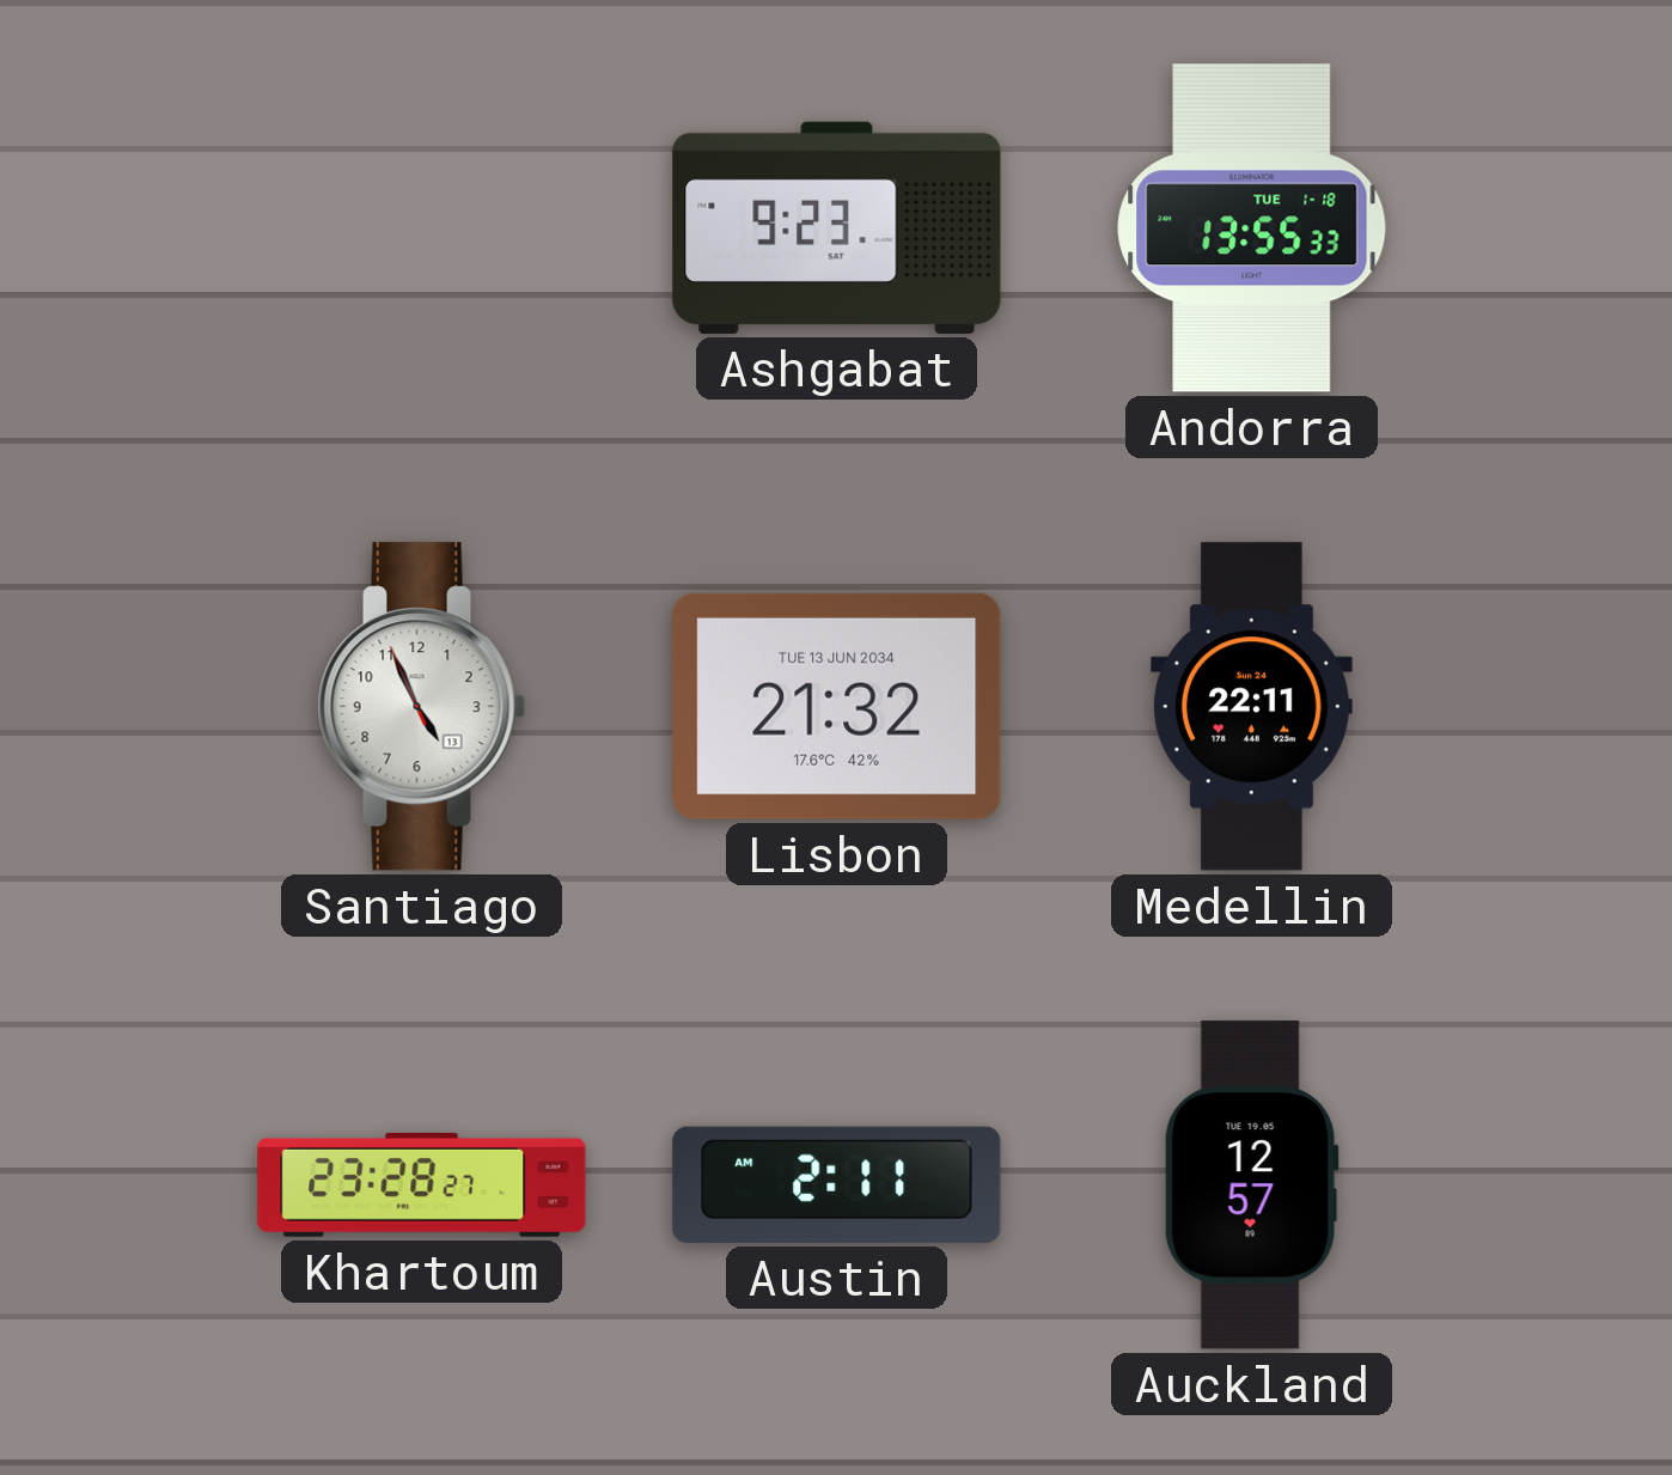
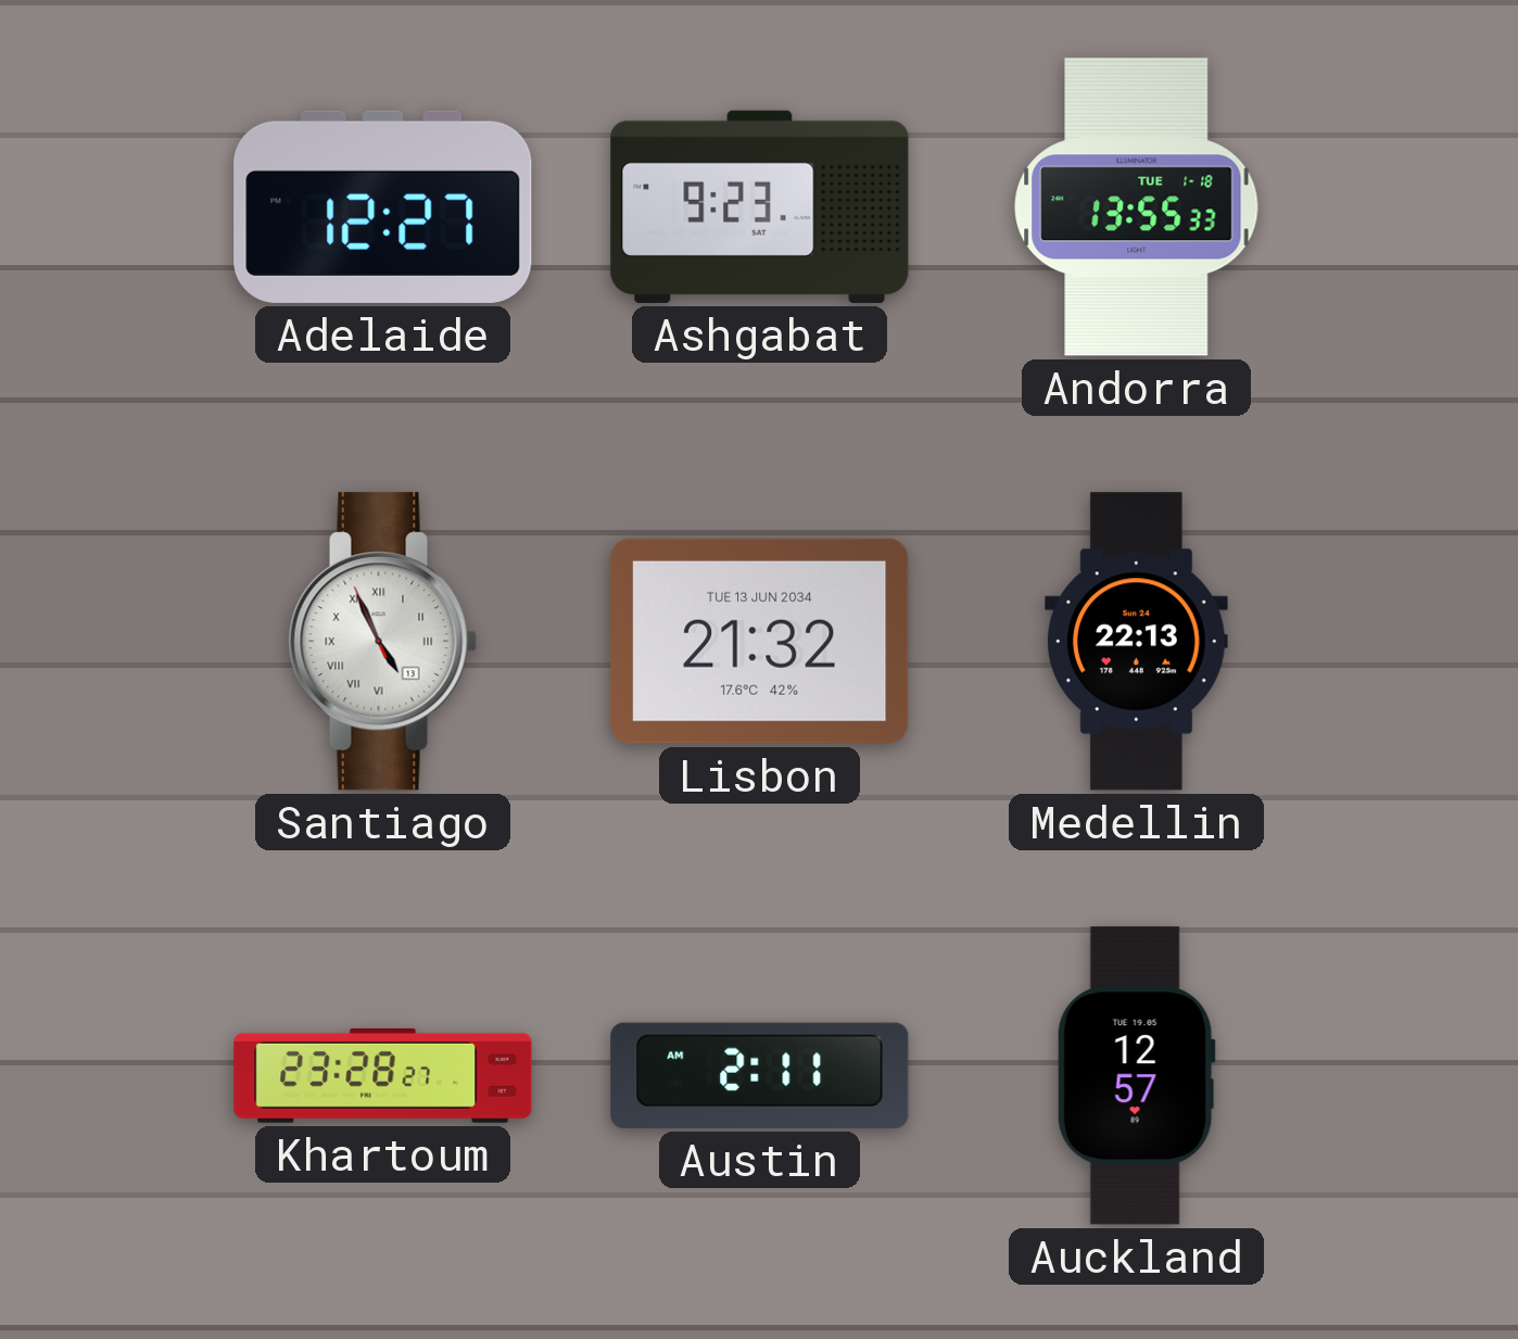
Adelaide: none -> 12:27
Santiago numerals: Arabic -> Roman
Medellin: 22:11 -> 22:13
